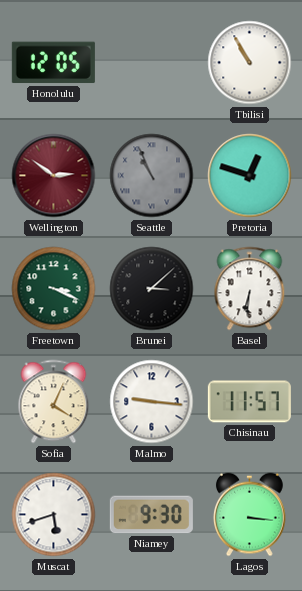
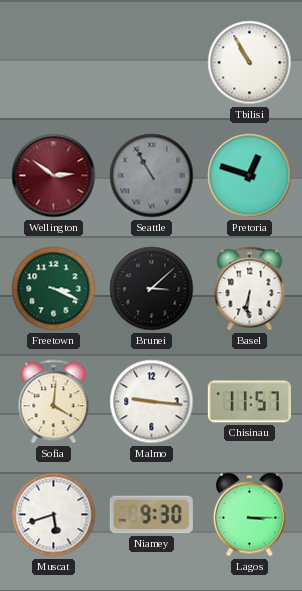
Honolulu: 12:05 -> none
Seattle: 10:56 -> 10:55
Sofia: 4:04 -> 4:01
Lagos: 3:16 -> 3:15
